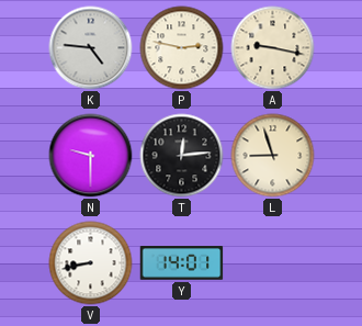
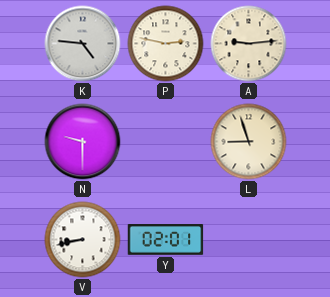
A: 9:17 -> 9:14
T: 12:14 -> none
Y: 14:01 -> 02:01
